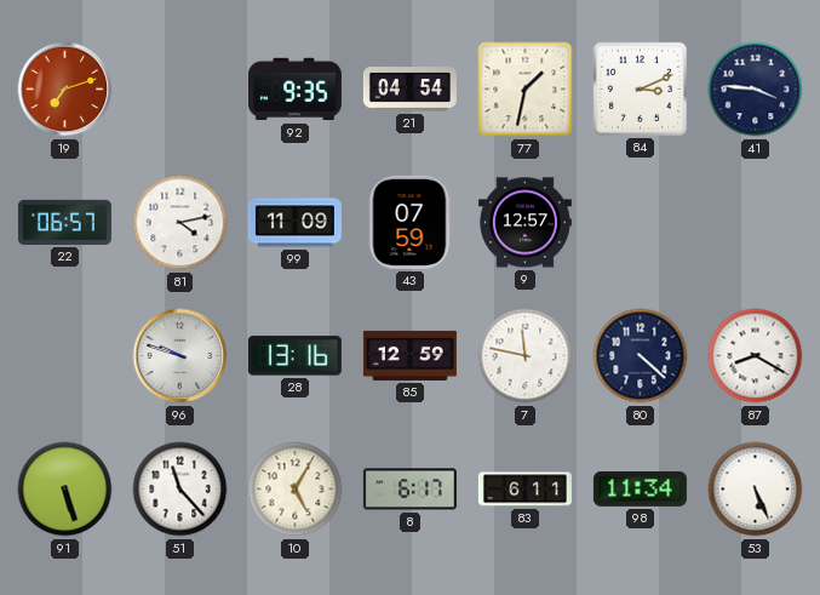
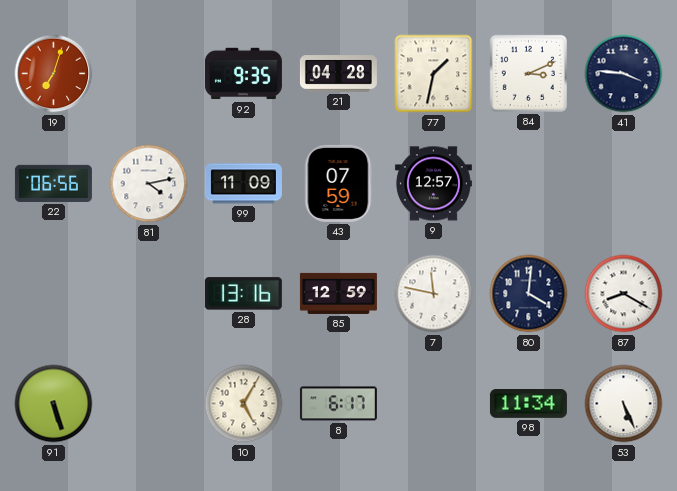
19: 7:12 -> 7:03
21: 04:54 -> 04:28
22: 06:57 -> 06:56
96: 9:48 -> none
80: 4:22 -> 4:01
51: 11:23 -> none
83: 6:11 -> none
